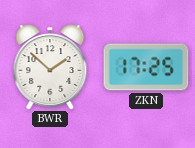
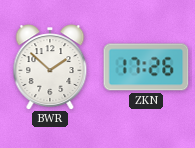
ZKN: 17:25 -> 17:26
